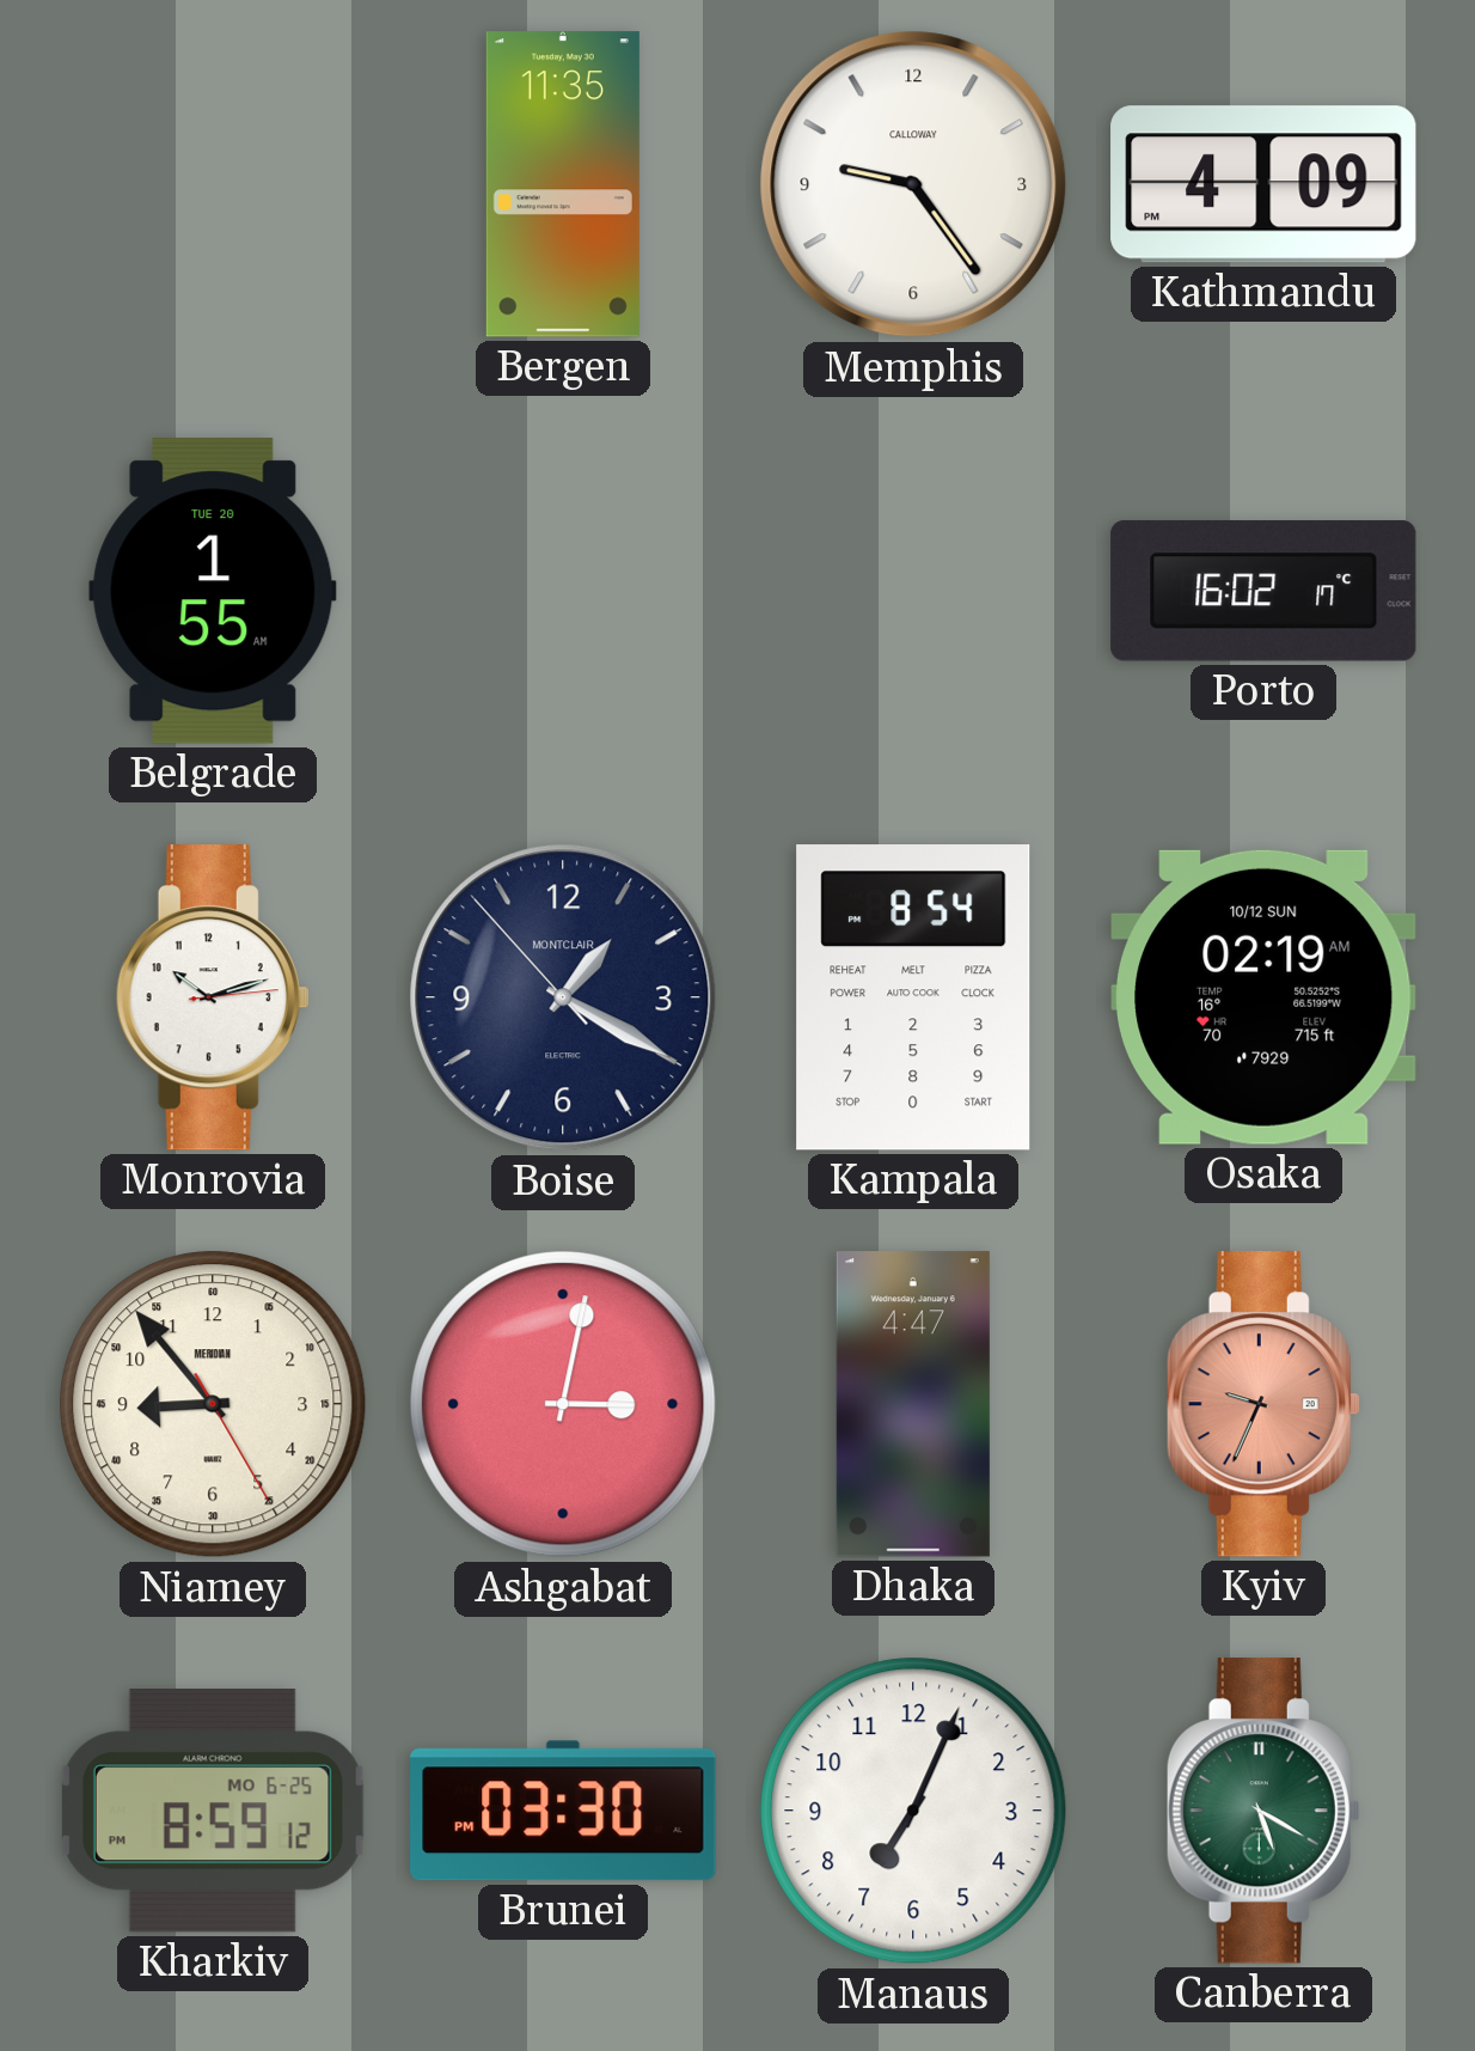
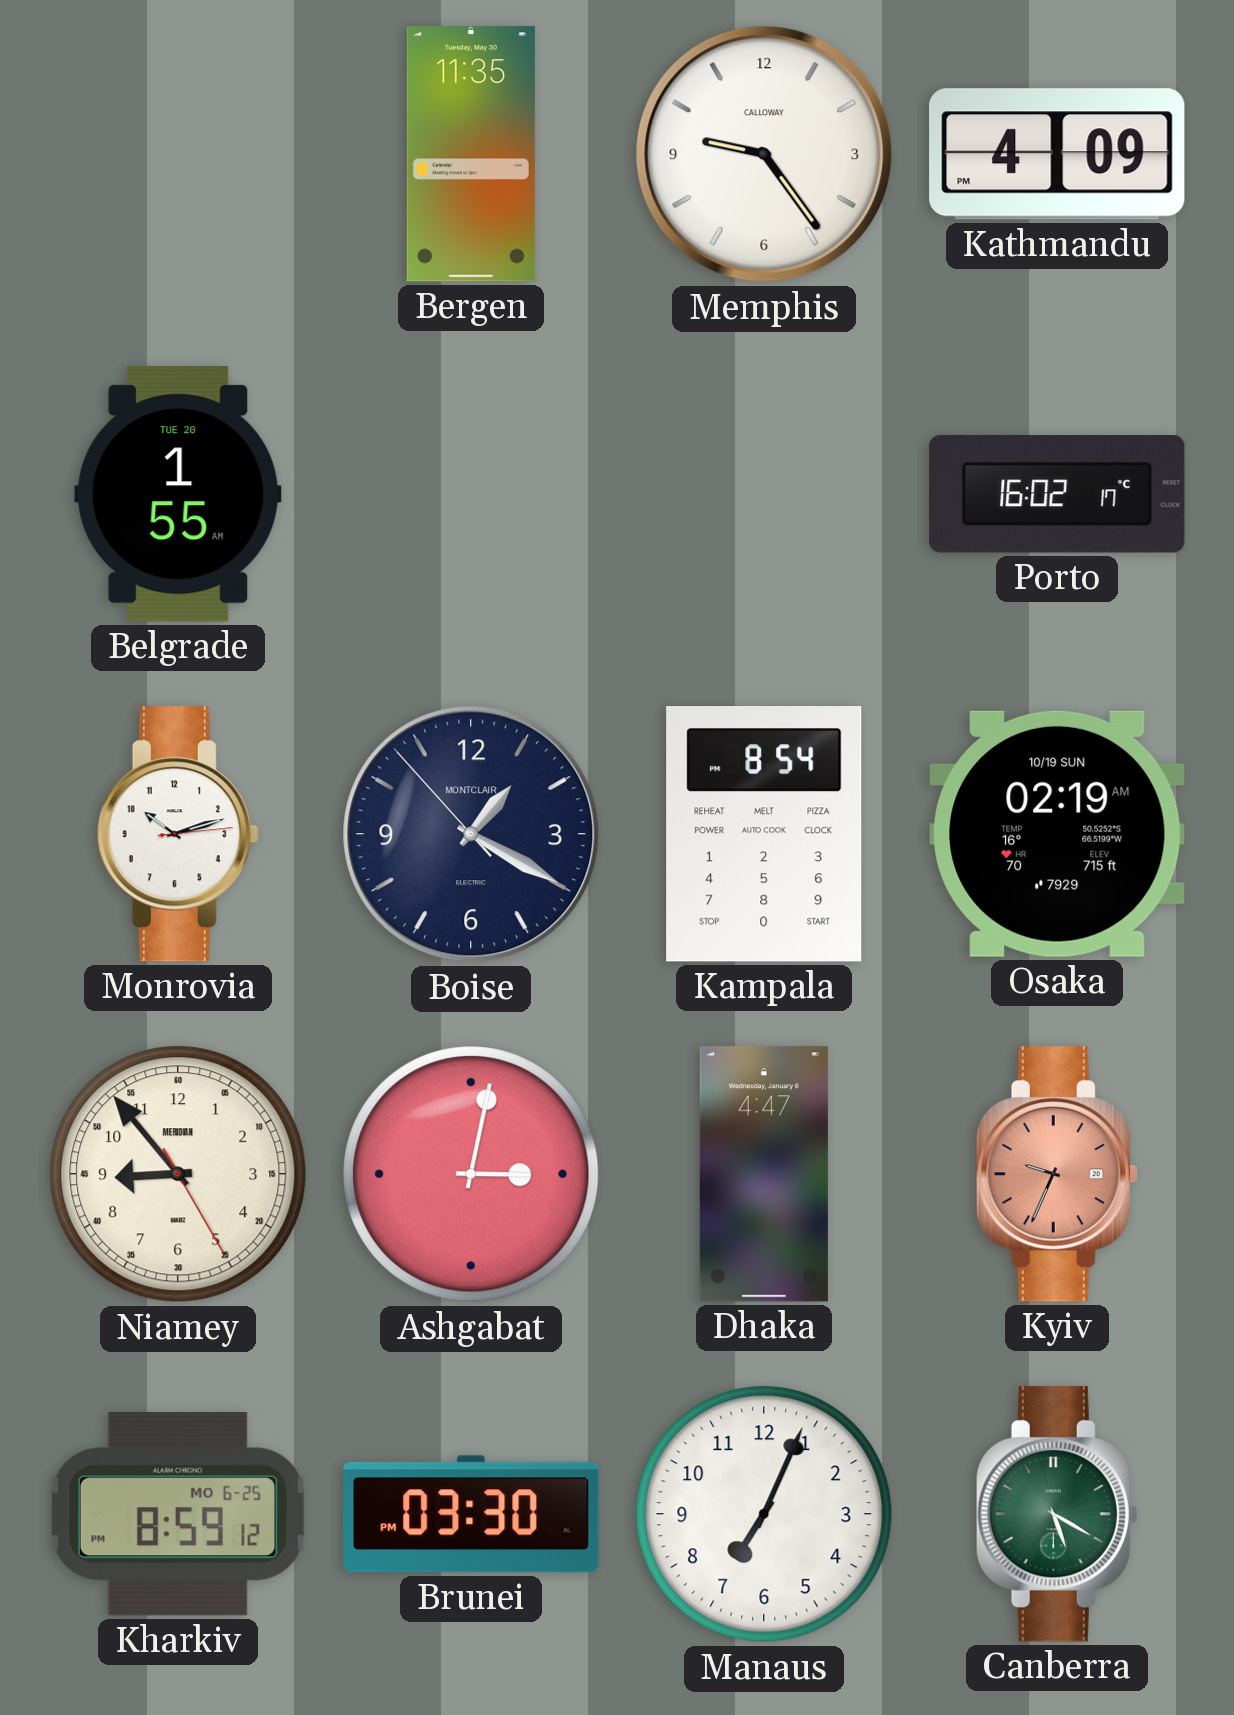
Osaka date: 10/12 SUN -> 10/19 SUN
